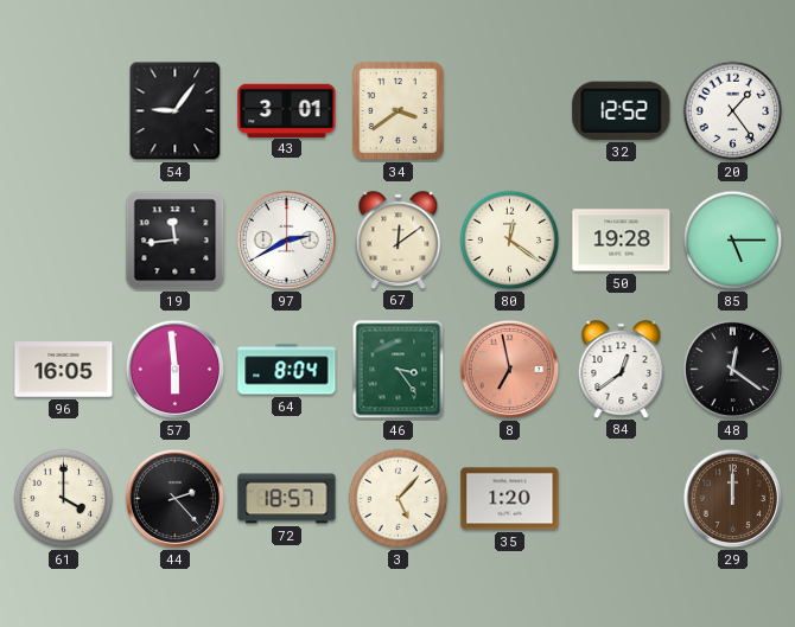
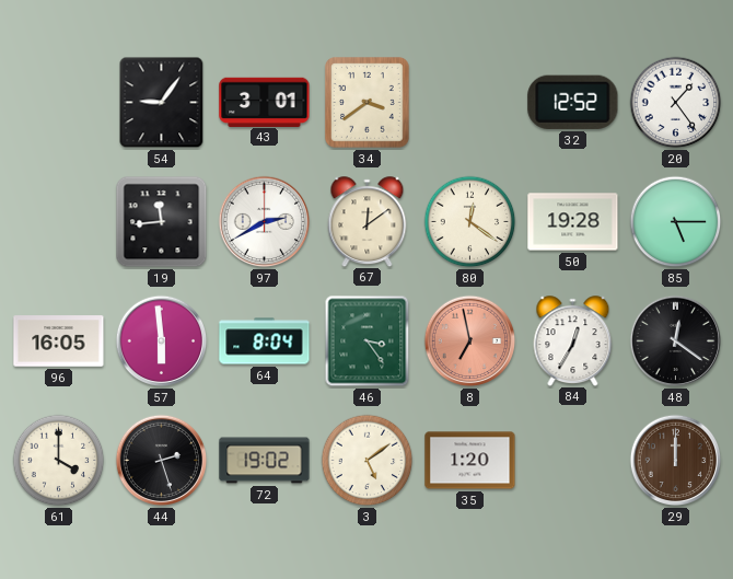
84: 12:39 -> 12:35
44: 2:23 -> 2:27
72: 18:57 -> 19:02
3: 5:07 -> 5:09
